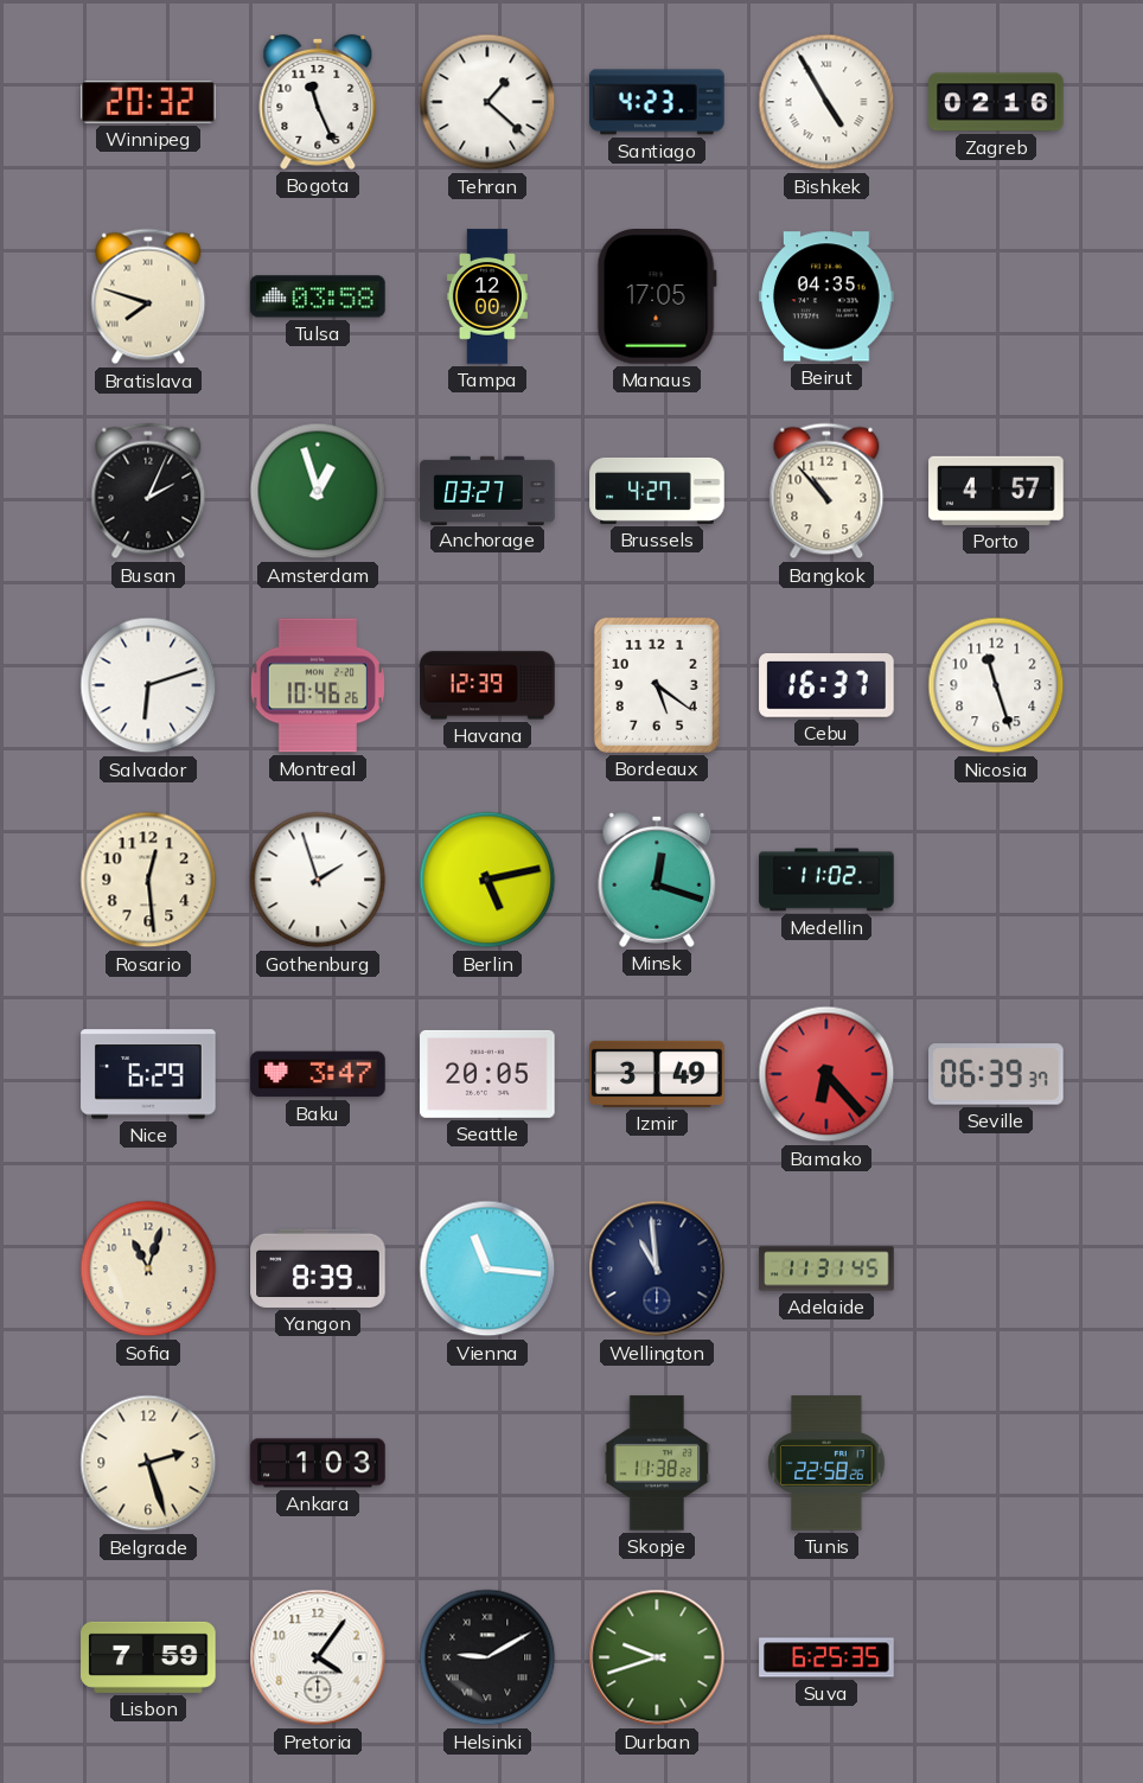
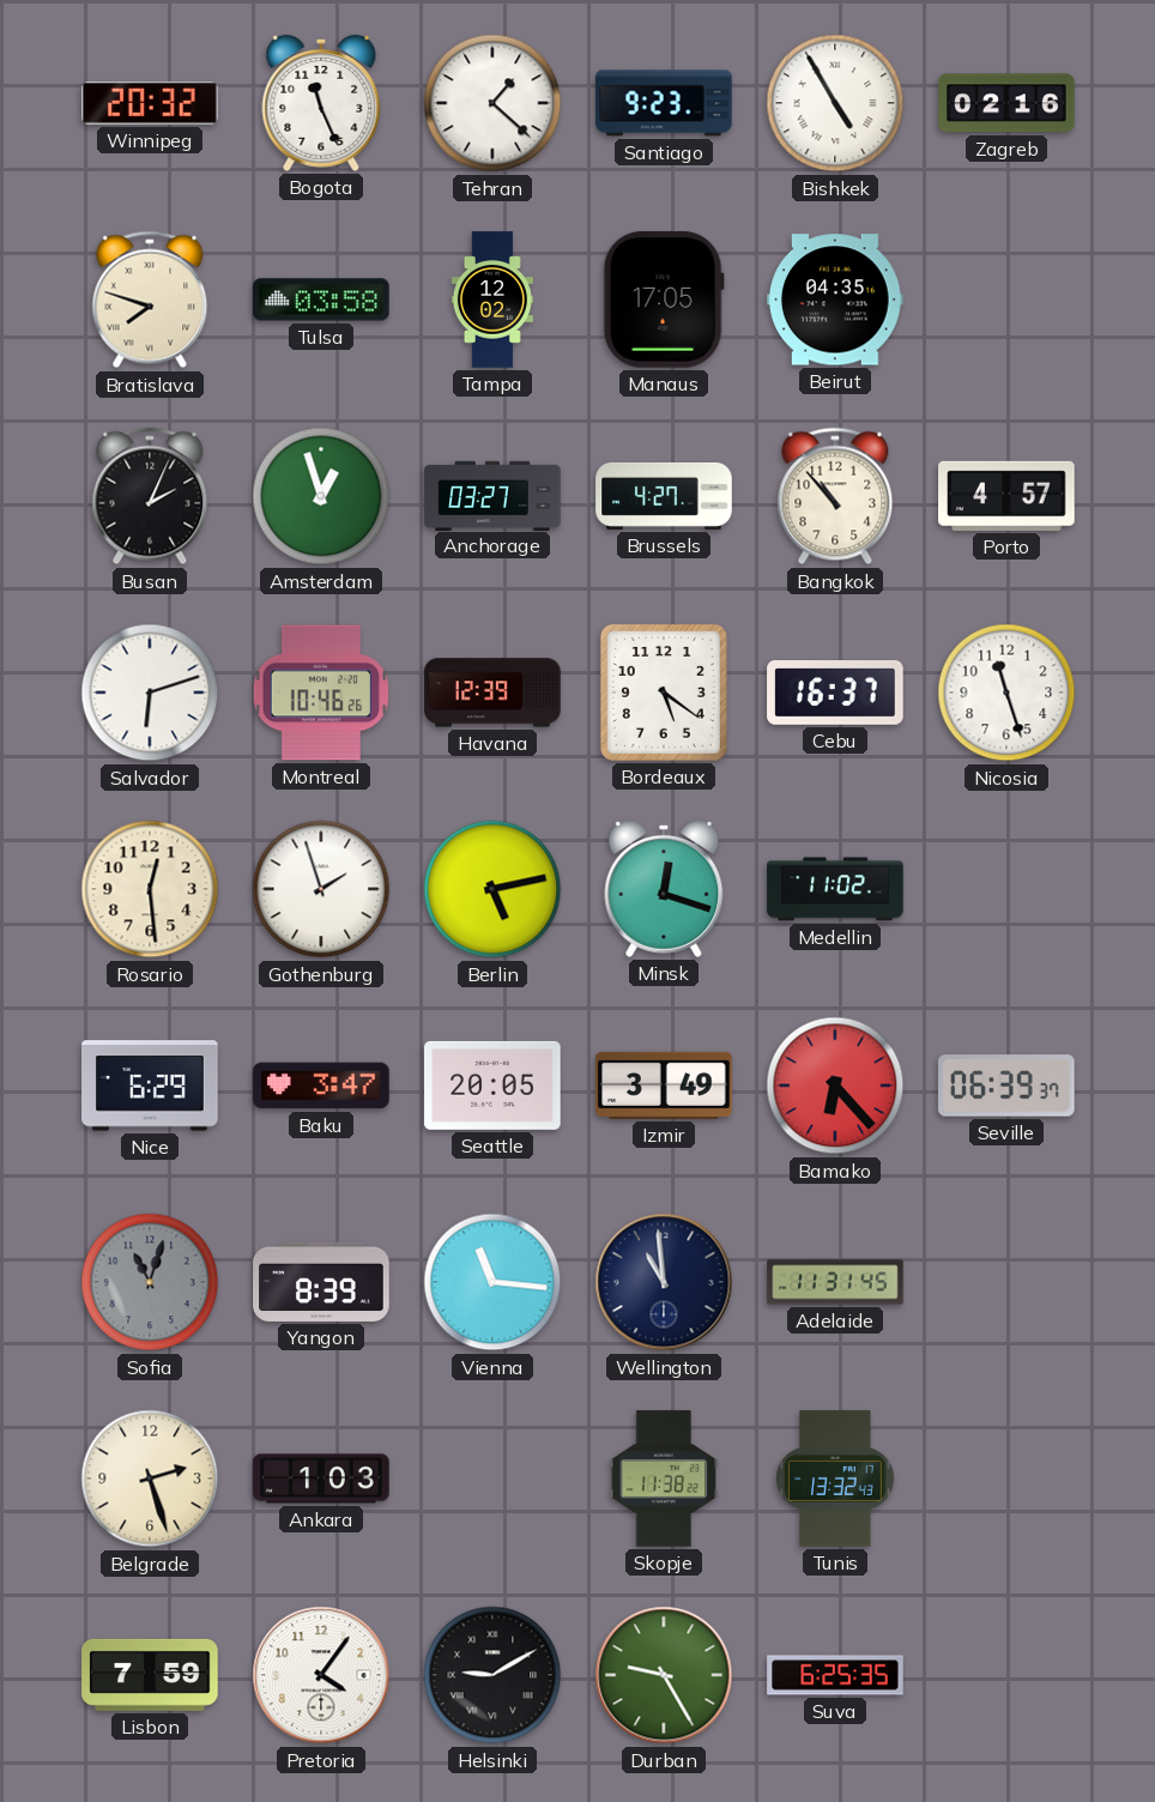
Santiago: 4:23 -> 9:23
Tampa: 12:00 -> 12:02
Sofia dial: cream -> grey
Tunis: 22:58 -> 13:32
Durban: 9:42 -> 9:25
